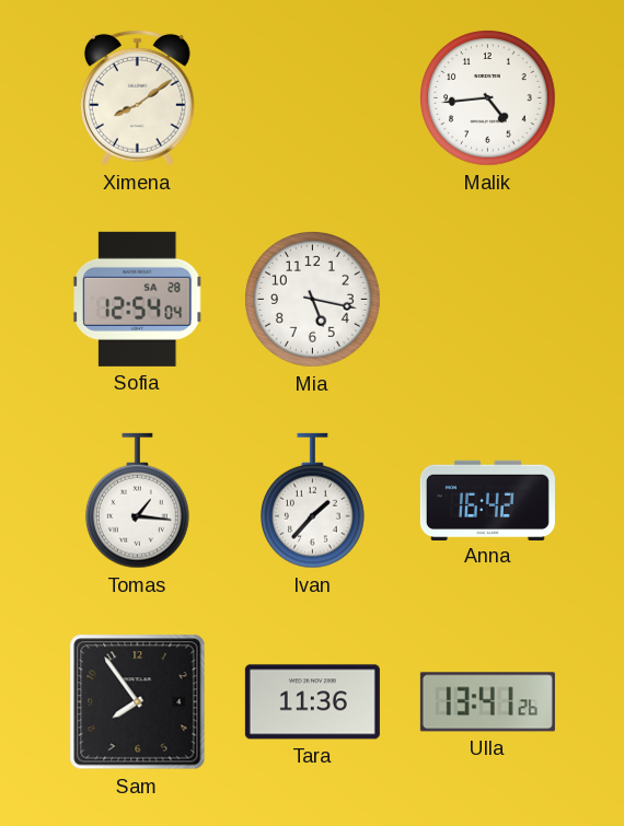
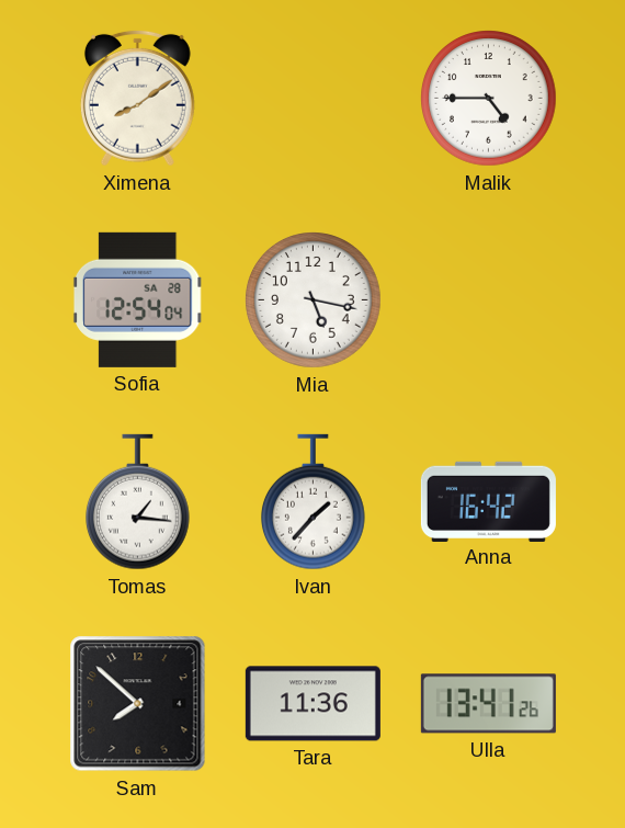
Malik: 4:44 -> 4:45
Sam: 7:54 -> 7:52
